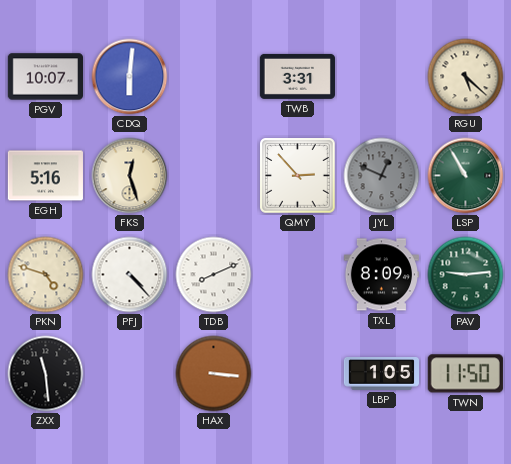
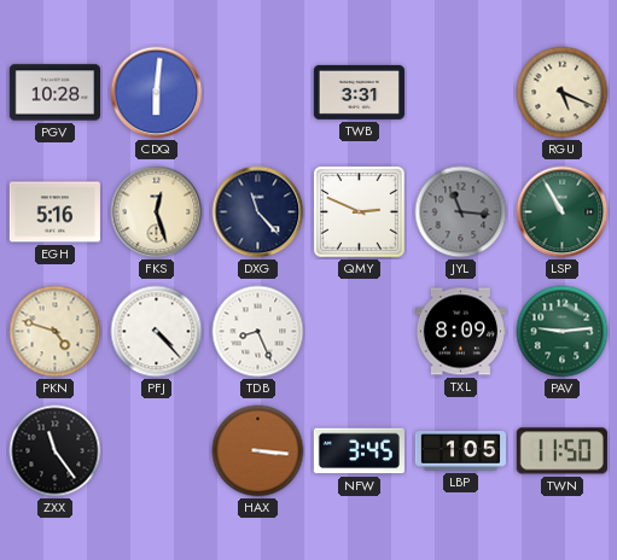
PGV: 10:07 -> 10:28
RGU: 5:22 -> 5:19
DXG: none -> 11:23
QMY: 2:53 -> 2:49
JYL: 12:49 -> 11:16
TDB: 8:11 -> 8:26
ZXX: 11:29 -> 11:24
NFW: none -> 3:45
